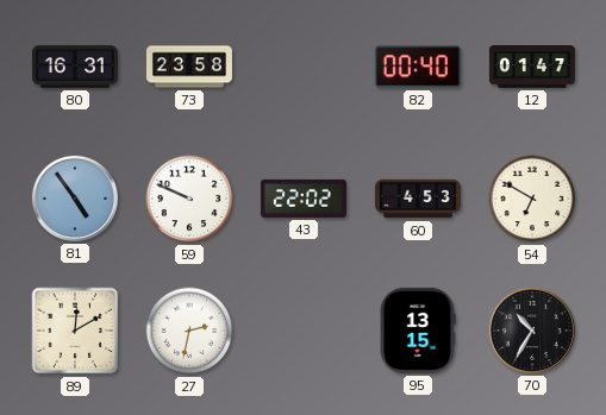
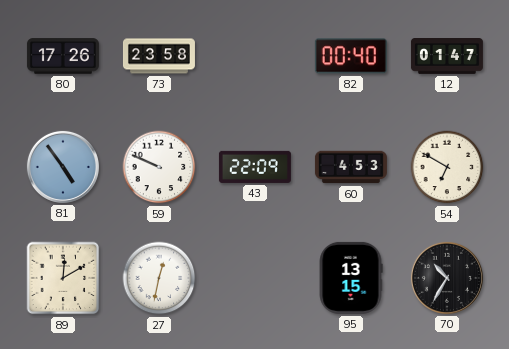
80: 16:31 -> 17:26
43: 22:02 -> 22:09
27: 2:32 -> 12:32
